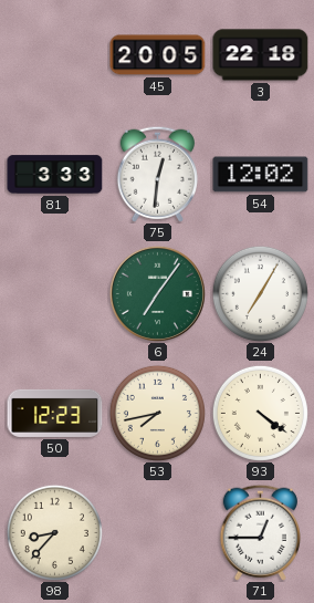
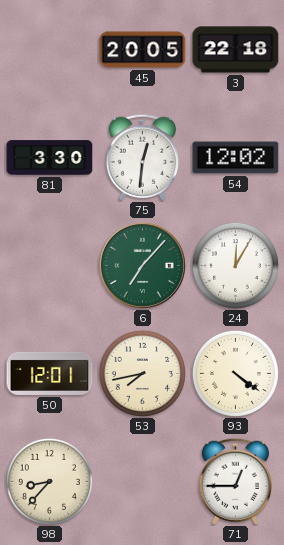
81: 3:33 -> 3:30
6: 7:06 -> 7:07
24: 7:05 -> 12:05
50: 12:23 -> 12:01
